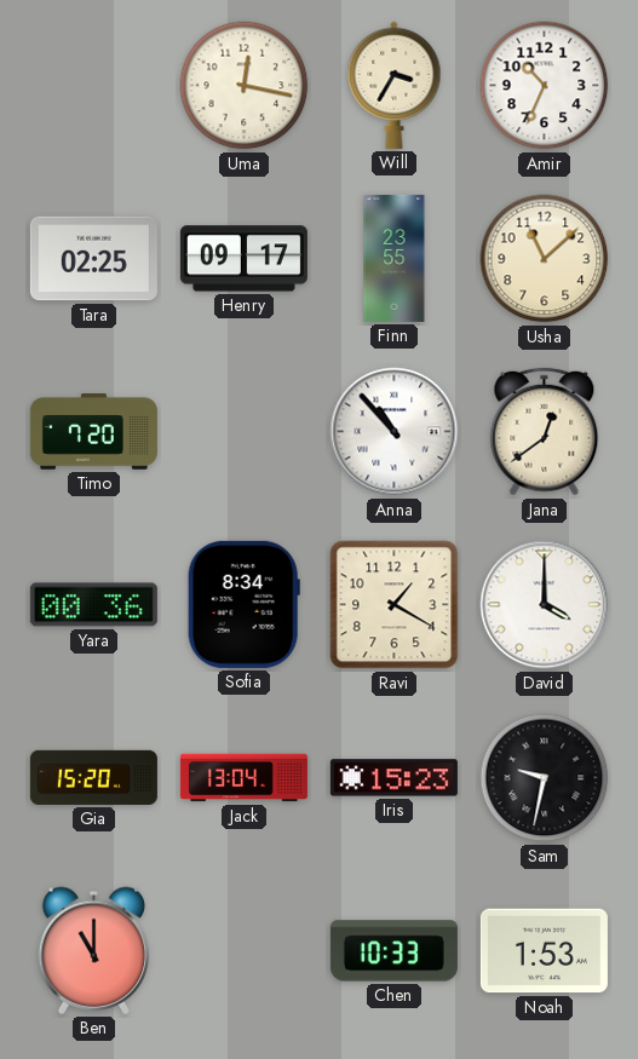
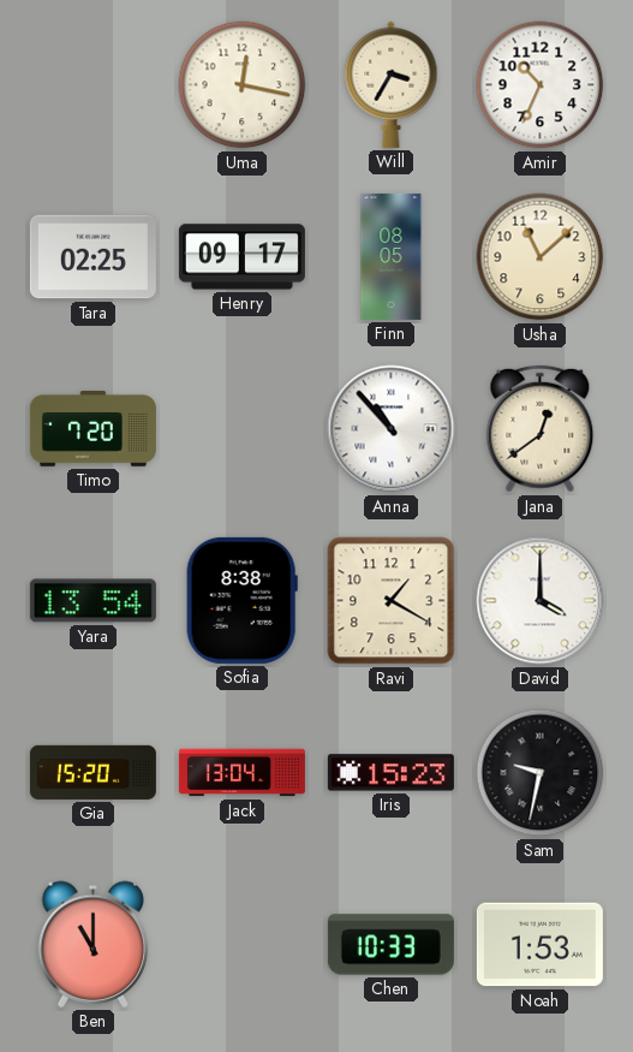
Finn: 23:55 -> 08:05
Yara: 00:36 -> 13:54
Sofia: 8:34 -> 8:38
